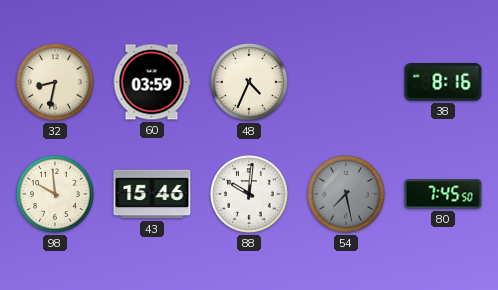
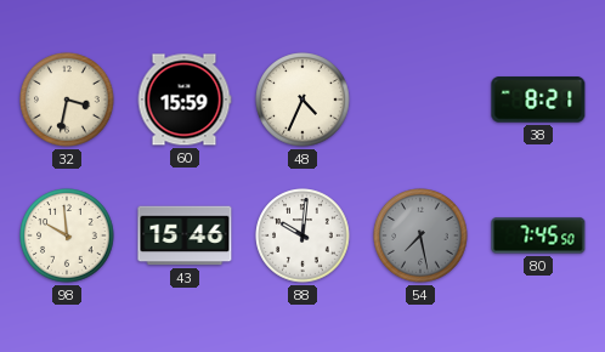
32: 8:32 -> 3:32
60: 03:59 -> 15:59
38: 8:16 -> 8:21
